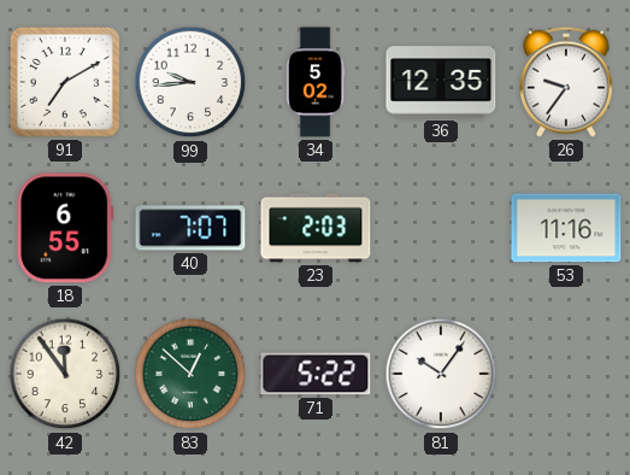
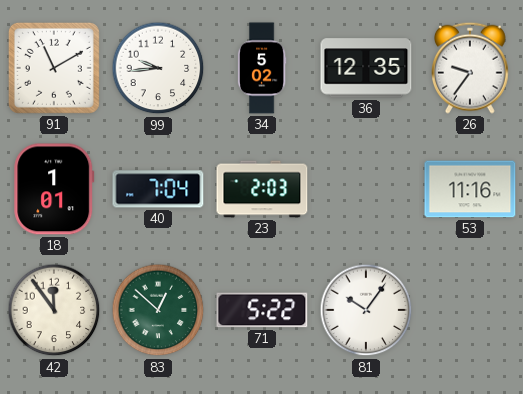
91: 7:10 -> 11:10
18: 6:55 -> 1:01
40: 7:07 -> 7:04
